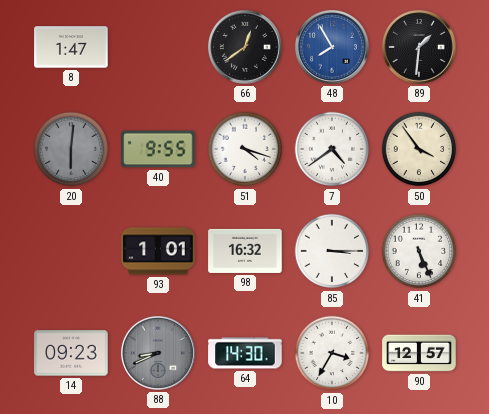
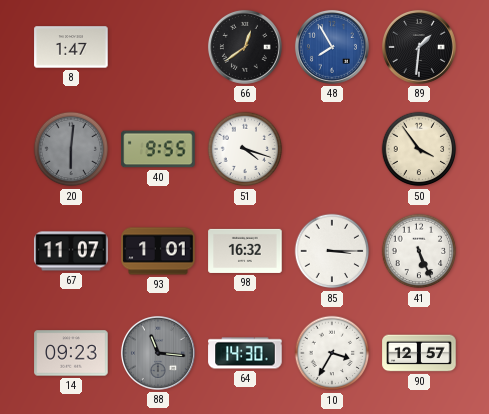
7: 4:39 -> none
67: none -> 11:07
88: 8:41 -> 11:16
